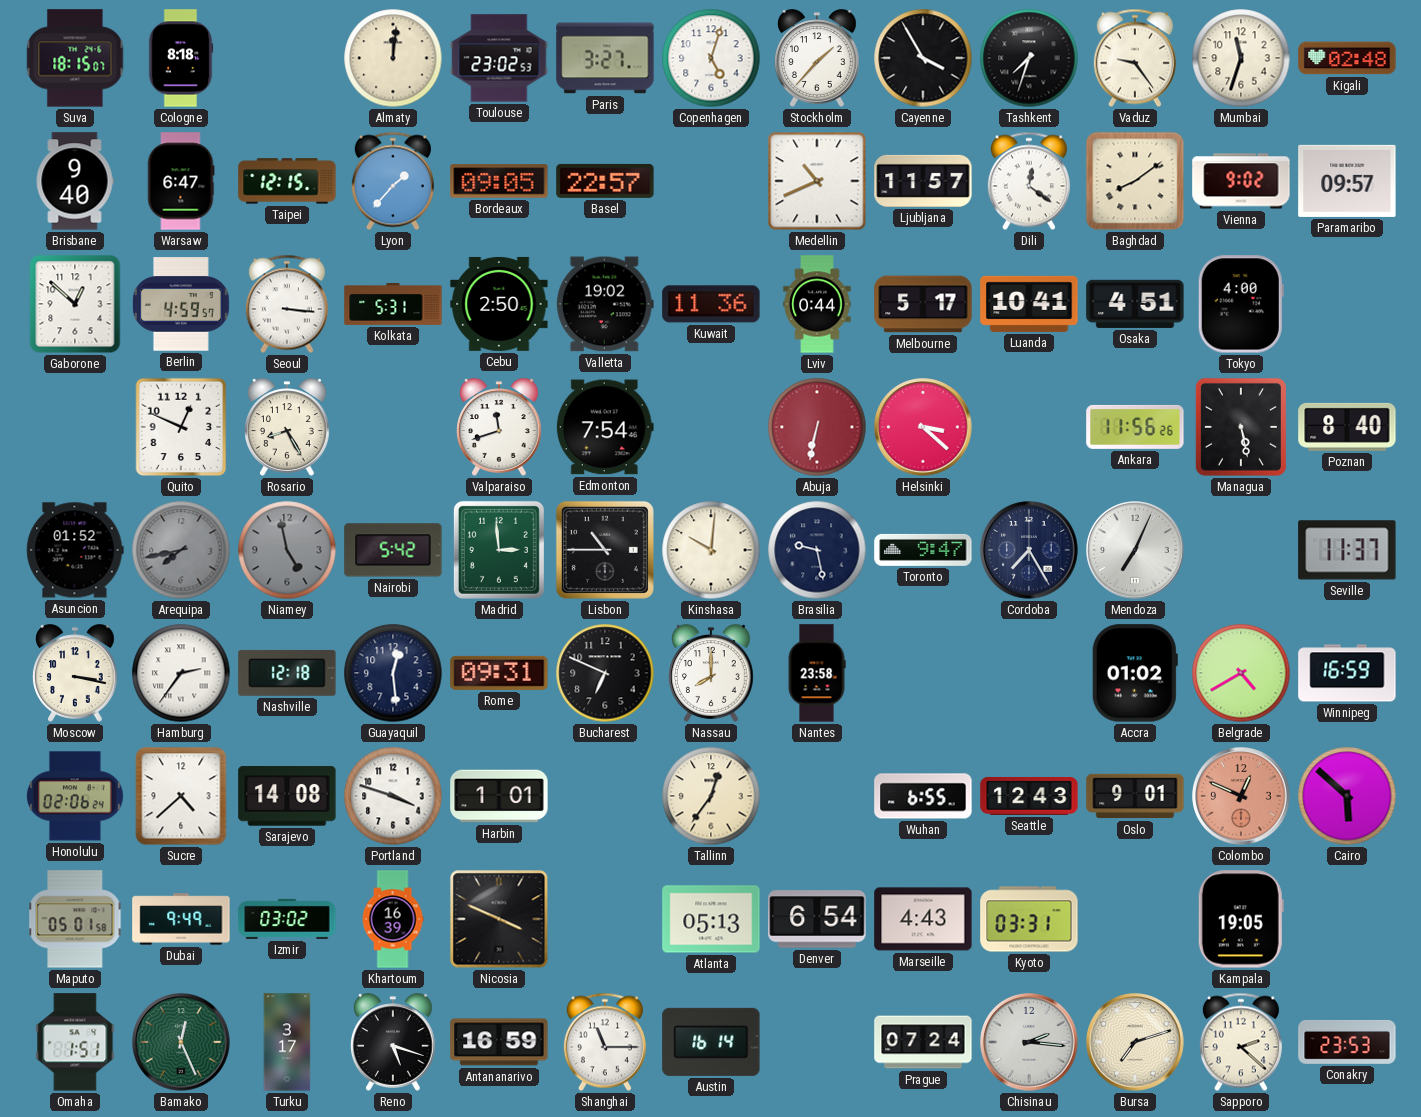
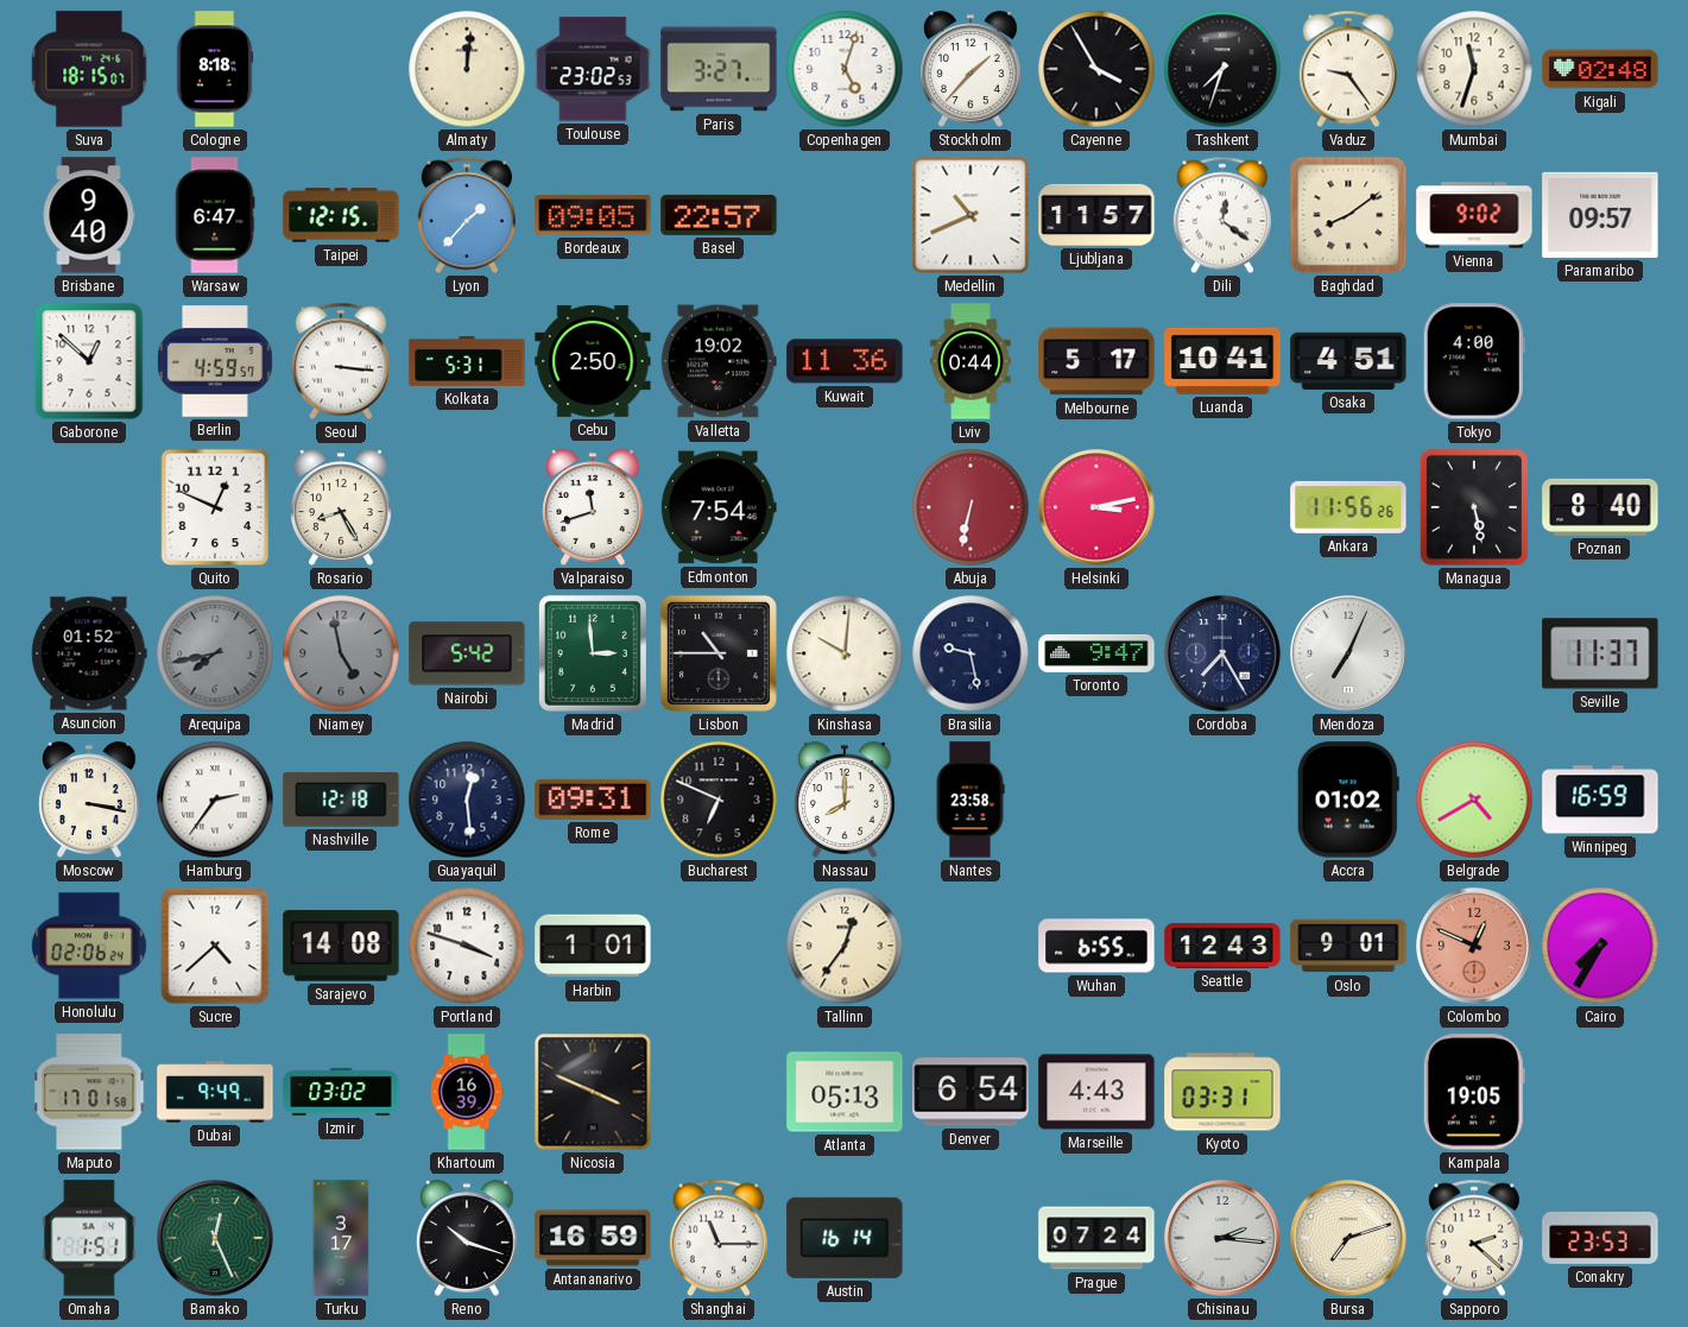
Helsinki: 3:22 -> 3:13
Cairo: 5:52 -> 7:35
Maputo: 05:01 -> 17:01
Reno: 5:18 -> 10:18
